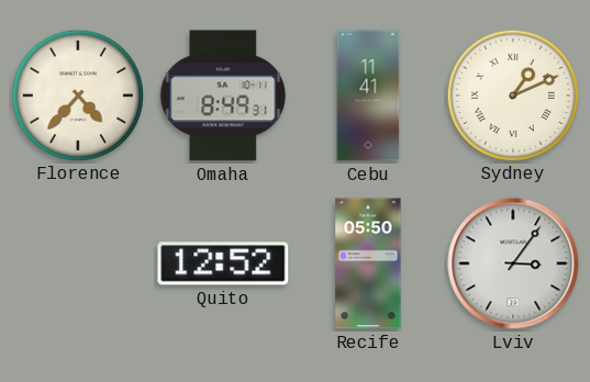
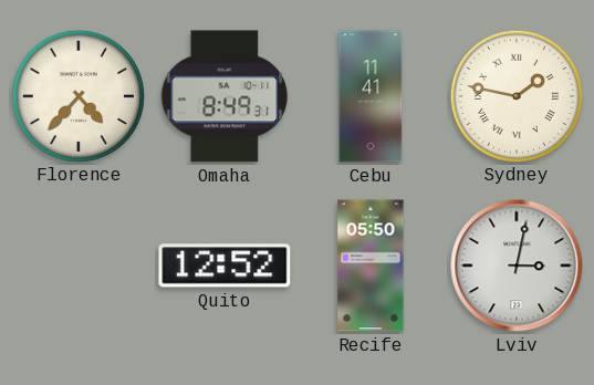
Sydney: 1:11 -> 1:47
Lviv: 3:06 -> 3:02
